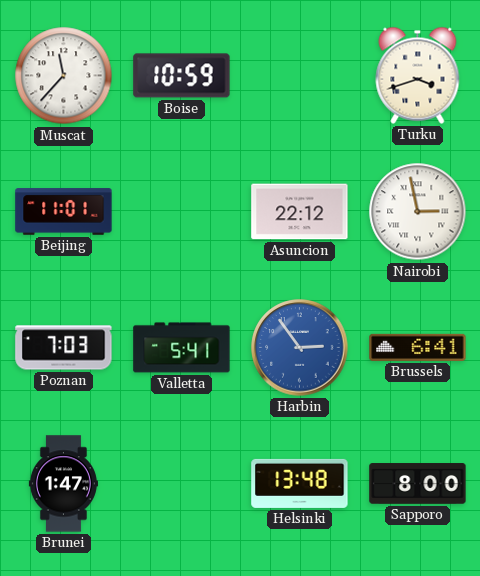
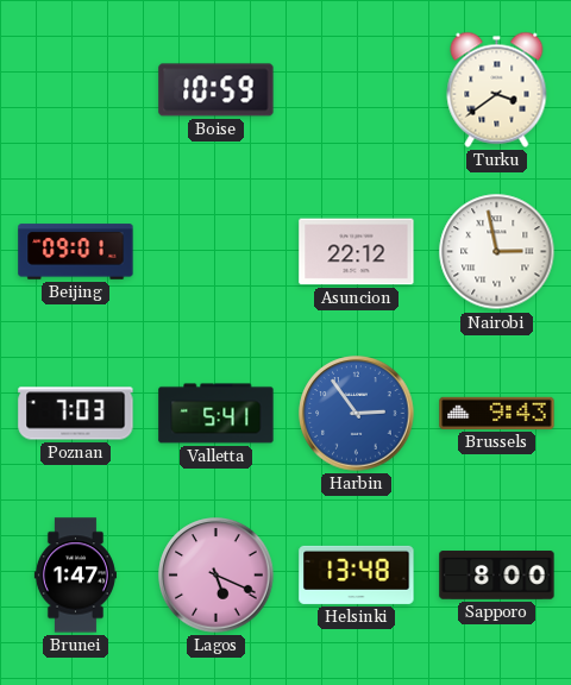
Muscat: 11:37 -> none
Turku: 3:42 -> 3:39
Beijing: 11:01 -> 09:01
Brussels: 6:41 -> 9:43
Lagos: none -> 5:19
